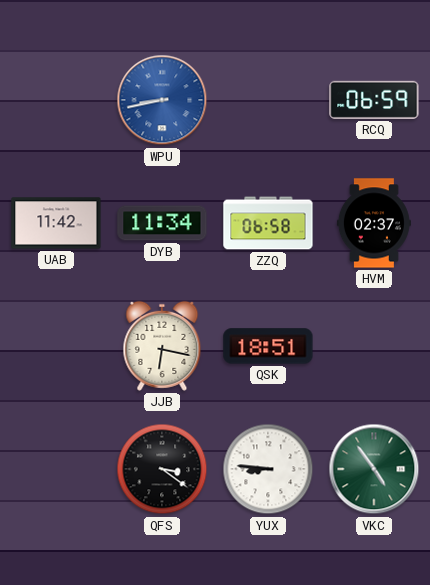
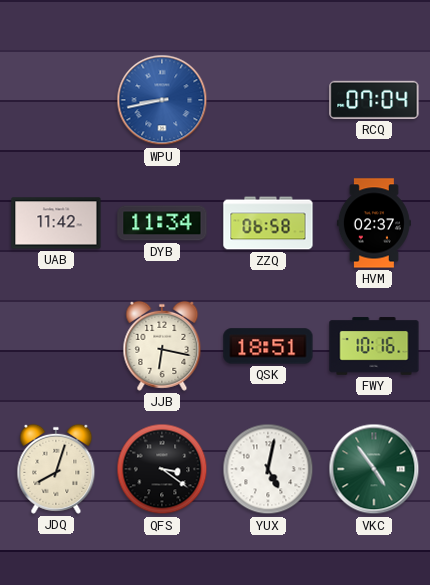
RCQ: 06:59 -> 07:04
FWY: none -> 10:16
JDQ: none -> 8:03
YUX: 8:46 -> 5:02
